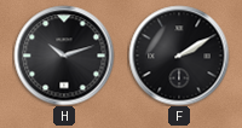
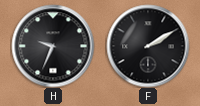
H: 10:12 -> 9:34
